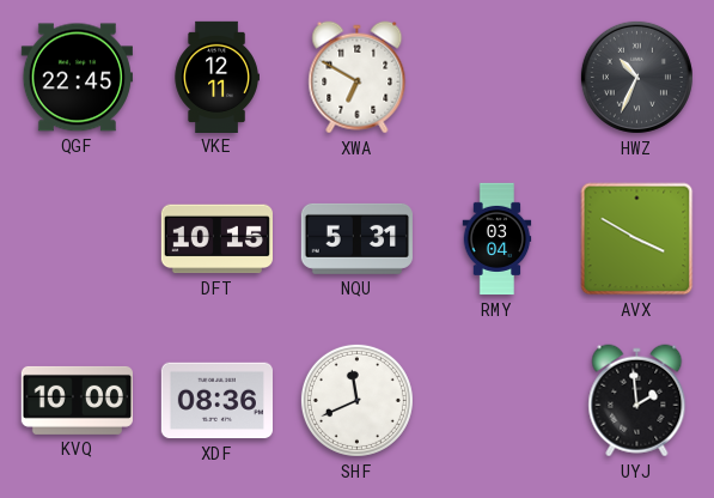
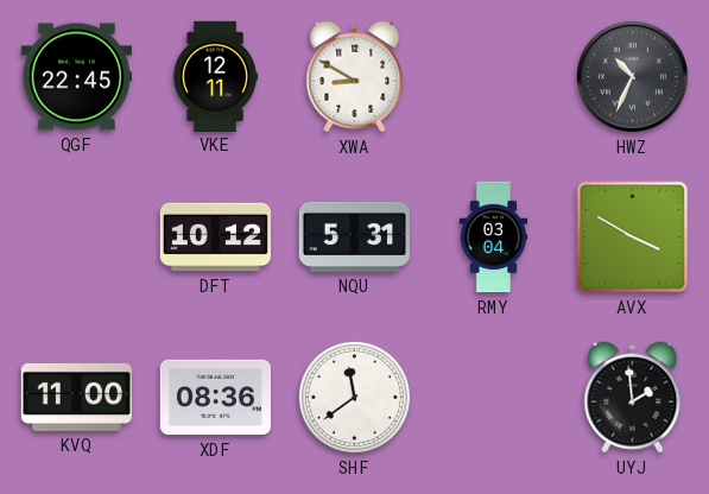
XWA: 6:50 -> 8:50
DFT: 10:15 -> 10:12
KVQ: 10:00 -> 11:00
SHF: 11:41 -> 11:39
